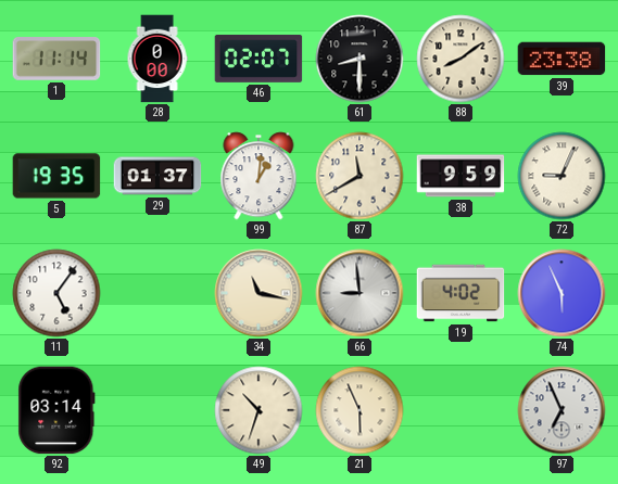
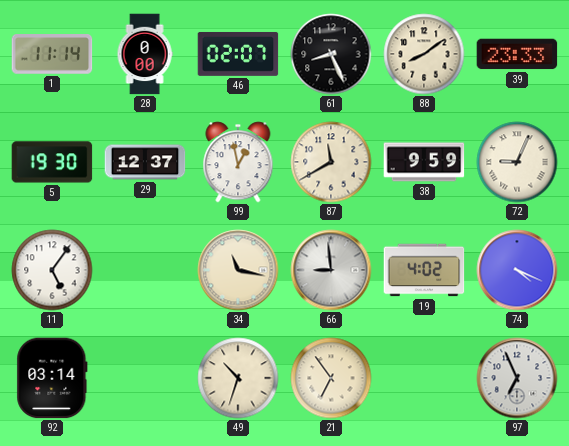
61: 8:30 -> 8:26
39: 23:38 -> 23:33
5: 19:35 -> 19:30
29: 01:37 -> 12:37
99: 1:01 -> 12:58
74: 5:56 -> 4:19
21: 5:56 -> 6:54
